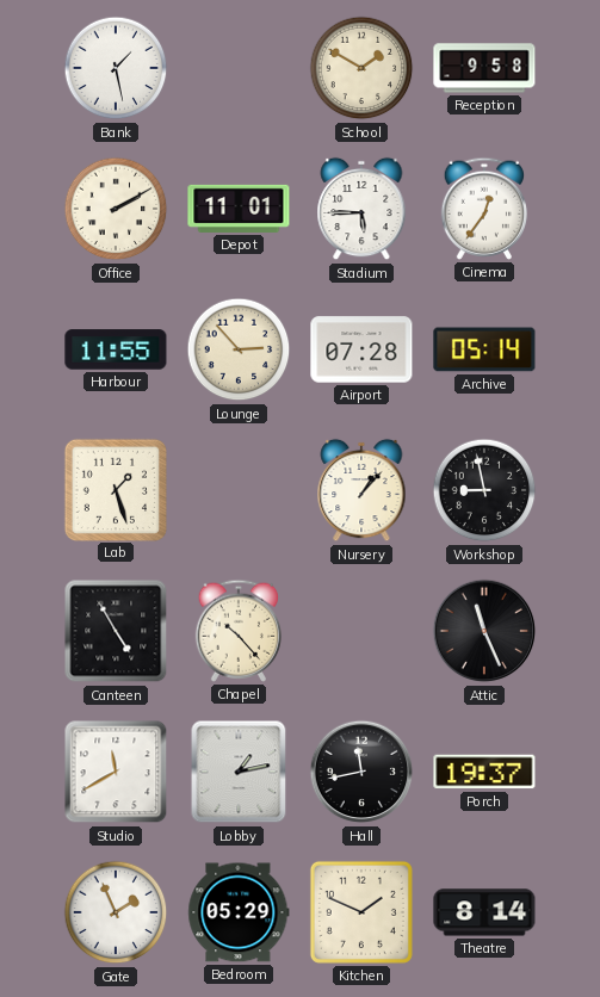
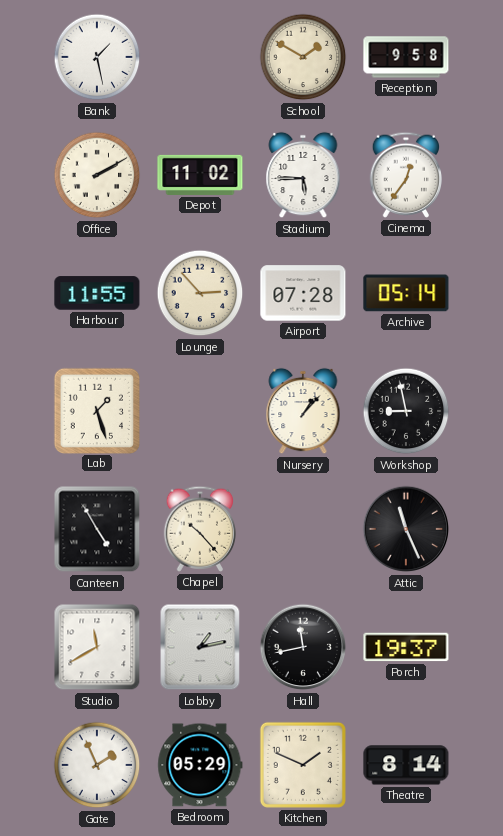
Depot: 11:01 -> 11:02
